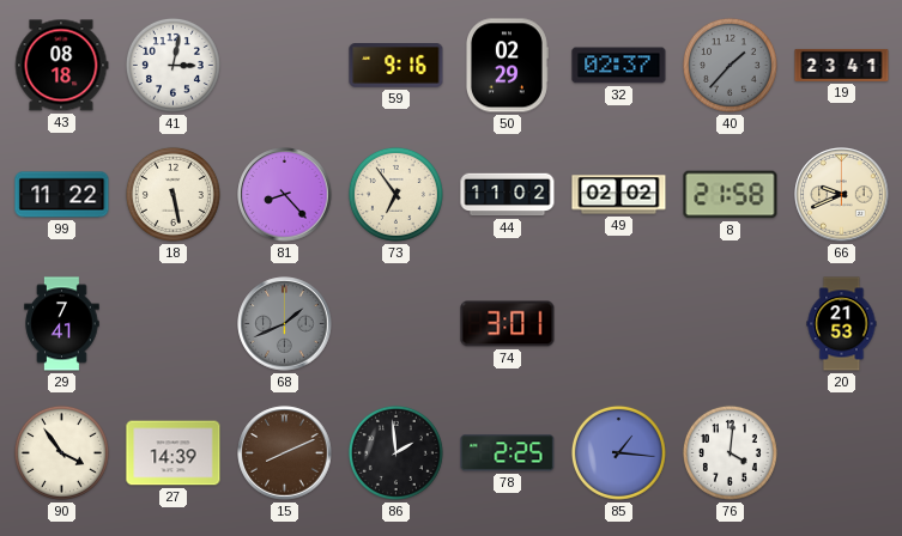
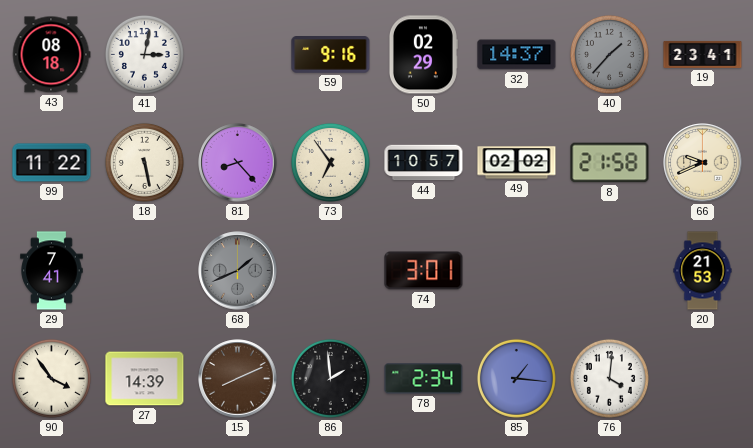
32: 02:37 -> 14:37
44: 11:02 -> 10:57
78: 2:25 -> 2:34
